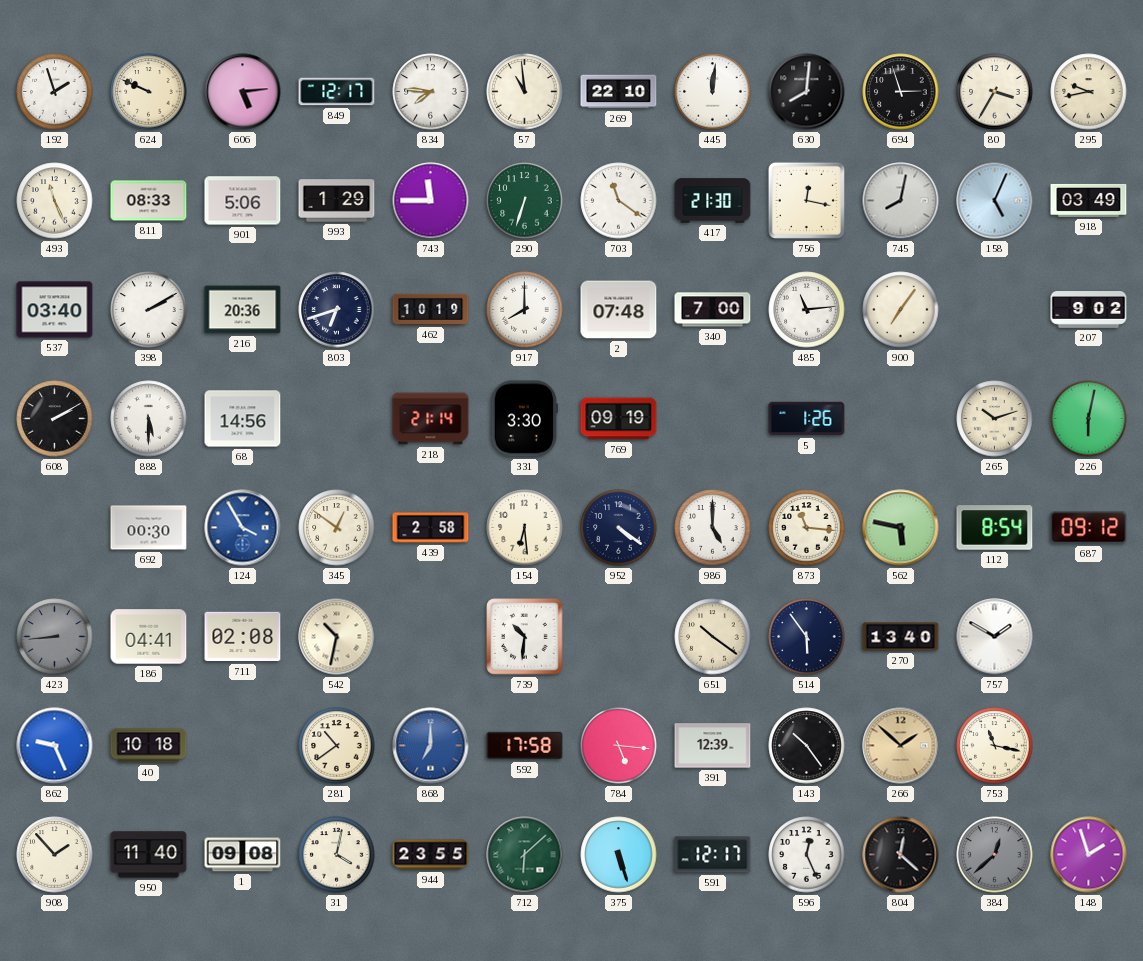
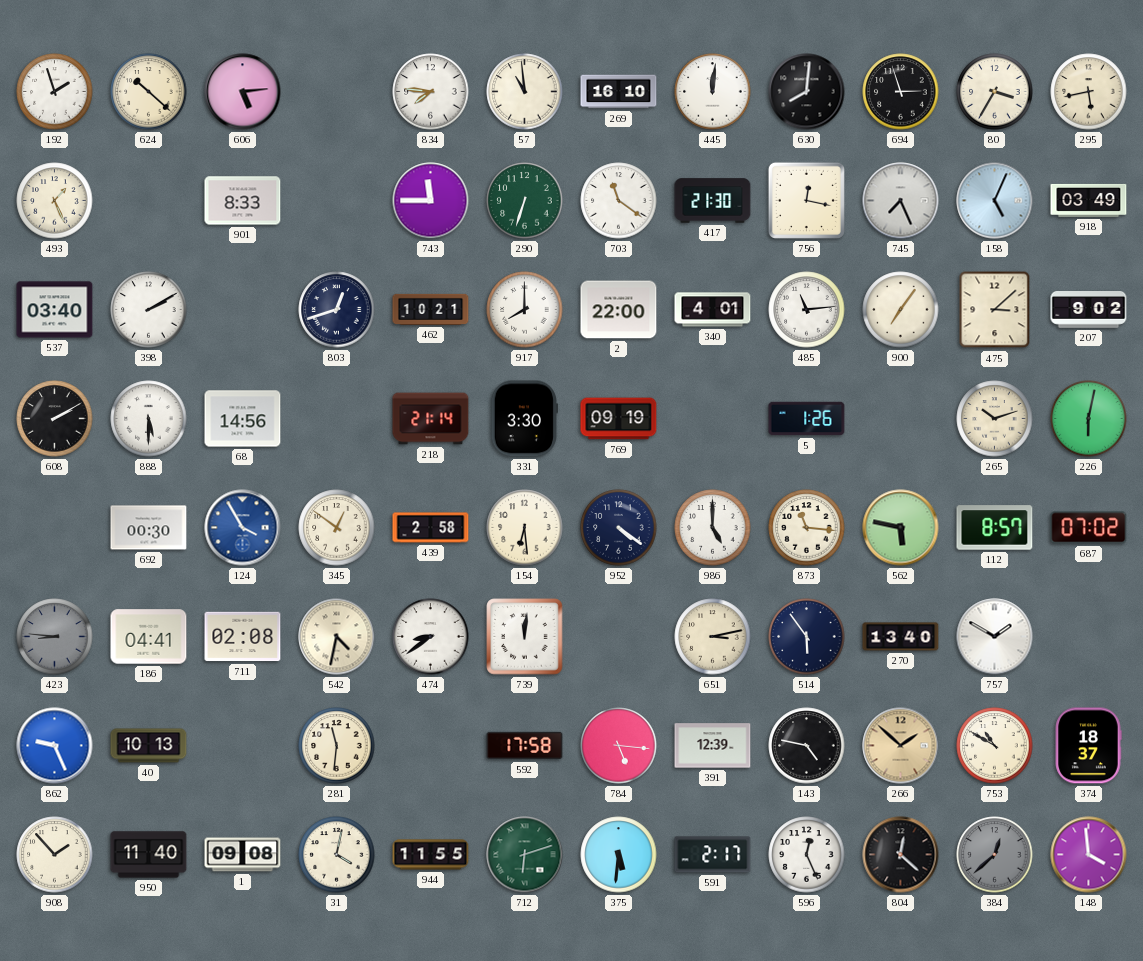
624: 9:49 -> 10:22
849: 12:17 -> none
269: 22:10 -> 16:10
295: 9:43 -> 5:43
493: 11:26 -> 1:26
811: 08:33 -> none
901: 5:06 -> 8:33
993: 1:29 -> none
745: 8:02 -> 7:26
216: 20:36 -> none
803: 6:42 -> 12:42
462: 10:19 -> 10:21
2: 07:48 -> 22:00
340: 7:00 -> 4:01
475: none -> 3:08
112: 8:54 -> 8:57
687: 09:12 -> 07:02
423: 8:44 -> 8:46
542: 10:32 -> 4:32
474: none -> 8:39
739: 10:31 -> 12:01
651: 10:21 -> 3:13
40: 10:18 -> 10:13
281: 10:39 -> 11:31
868: 7:00 -> none
143: 10:24 -> 4:47
753: 11:17 -> 10:50
374: none -> 18:37
944: 23:55 -> 11:55
712: 6:08 -> 6:12
375: 5:27 -> 5:31
591: 12:17 -> 2:17
148: 1:57 -> 3:59
